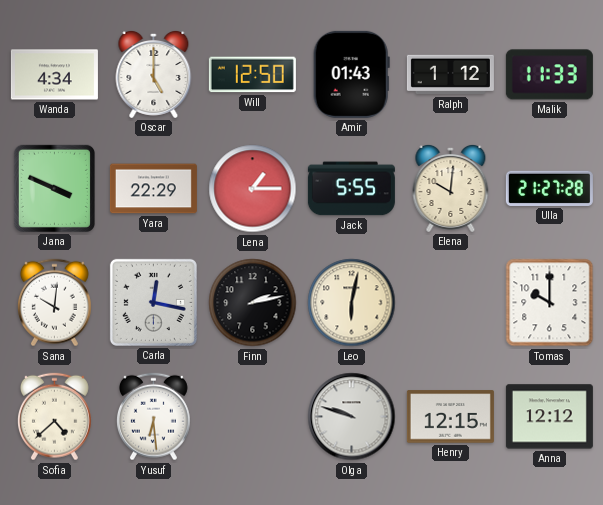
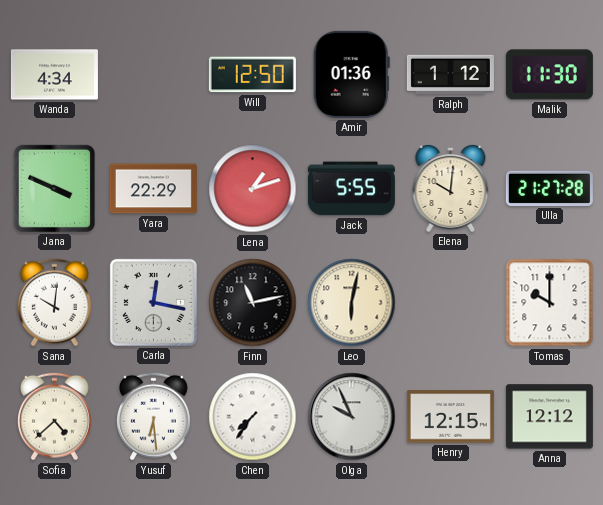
Oscar: 5:00 -> none
Amir: 01:43 -> 01:36
Malik: 11:33 -> 11:30
Lena: 1:15 -> 1:12
Finn: 2:13 -> 11:13
Chen: none -> 7:36
Olga: 9:48 -> 9:56
